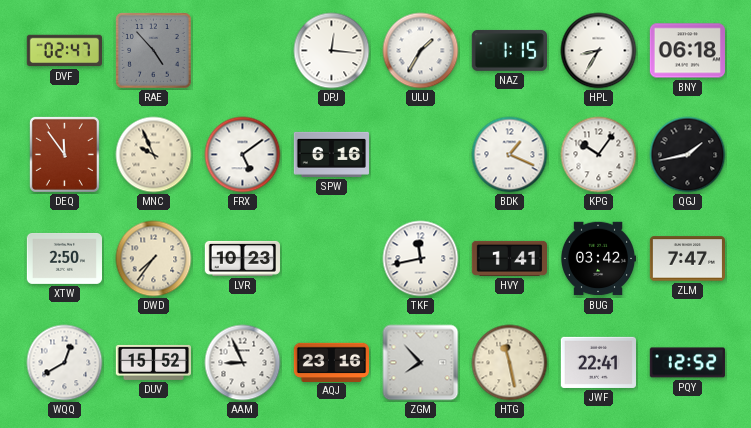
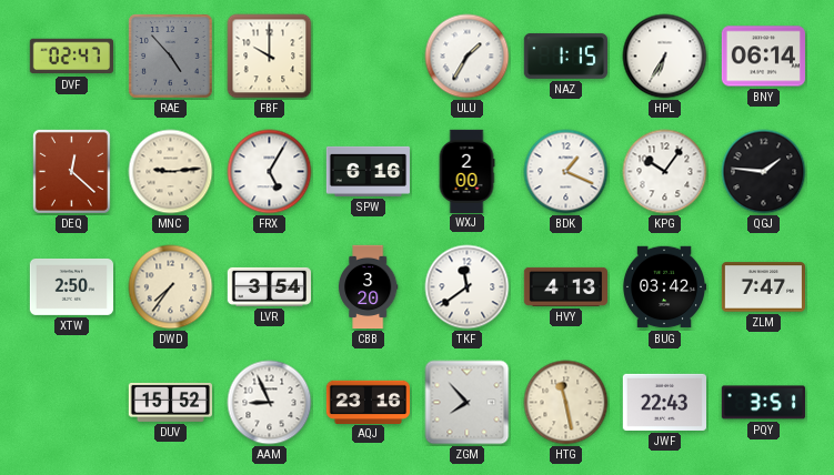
FBF: none -> 10:00
DPJ: 12:16 -> none
HPL: 8:35 -> 6:35
BNY: 06:18 -> 06:14
DEQ: 11:54 -> 12:22
MNC: 9:56 -> 9:14
FRX: 5:09 -> 5:05
WXJ: none -> 2:00
QGJ: 1:43 -> 1:46
LVR: 10:23 -> 3:54
CBB: none -> 3:20
TKF: 11:43 -> 11:39
HVY: 1:41 -> 4:13
WQQ: 12:40 -> none
JWF: 22:41 -> 22:43
PQY: 12:52 -> 3:51
